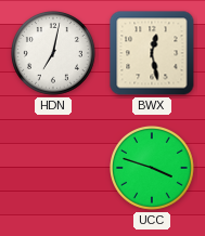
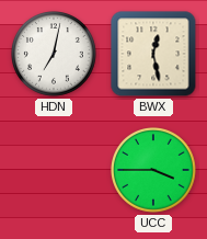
UCC: 3:48 -> 3:45
